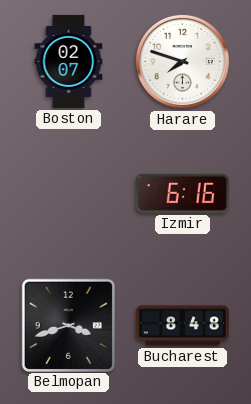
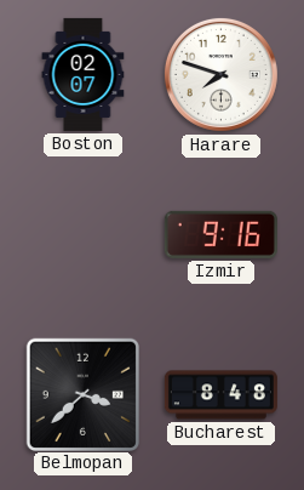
Izmir: 6:16 -> 9:16
Belmopan: 3:42 -> 3:38
